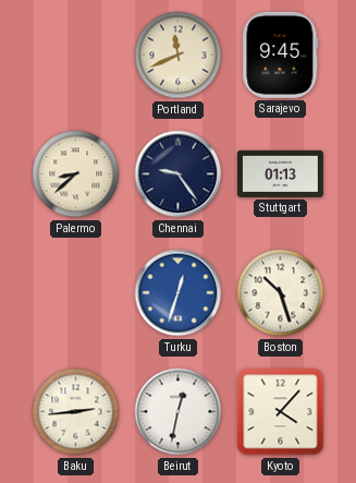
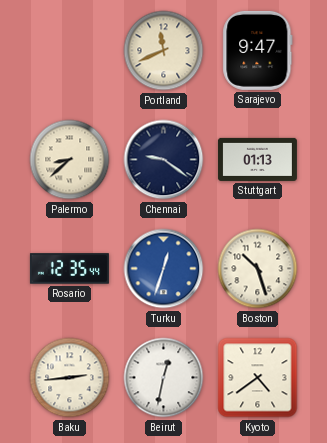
Sarajevo: 9:45 -> 9:47
Chennai: 9:24 -> 9:21
Rosario: none -> 12:35
Kyoto: 4:07 -> 4:39
